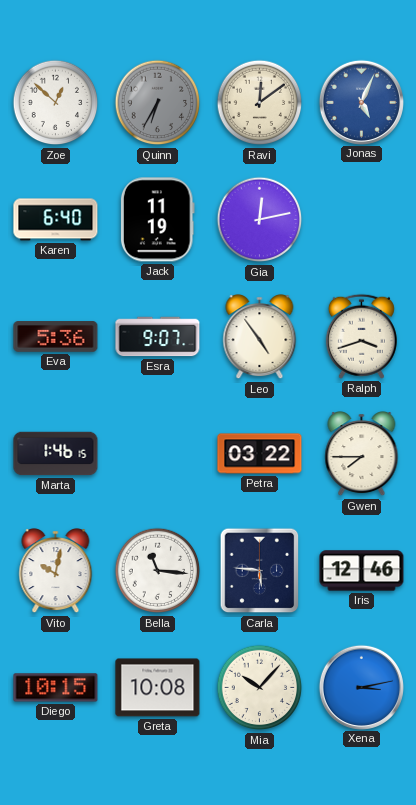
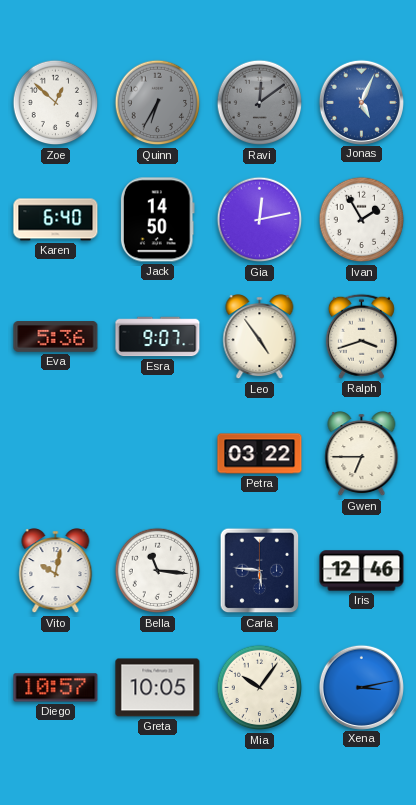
Ravi dial: cream -> grey
Jack: 11:19 -> 14:50
Ivan: none -> 1:55
Marta: 1:46 -> none
Gwen: 7:45 -> 6:45
Diego: 10:15 -> 10:57
Greta: 10:08 -> 10:05
Mia: 10:07 -> 10:06
